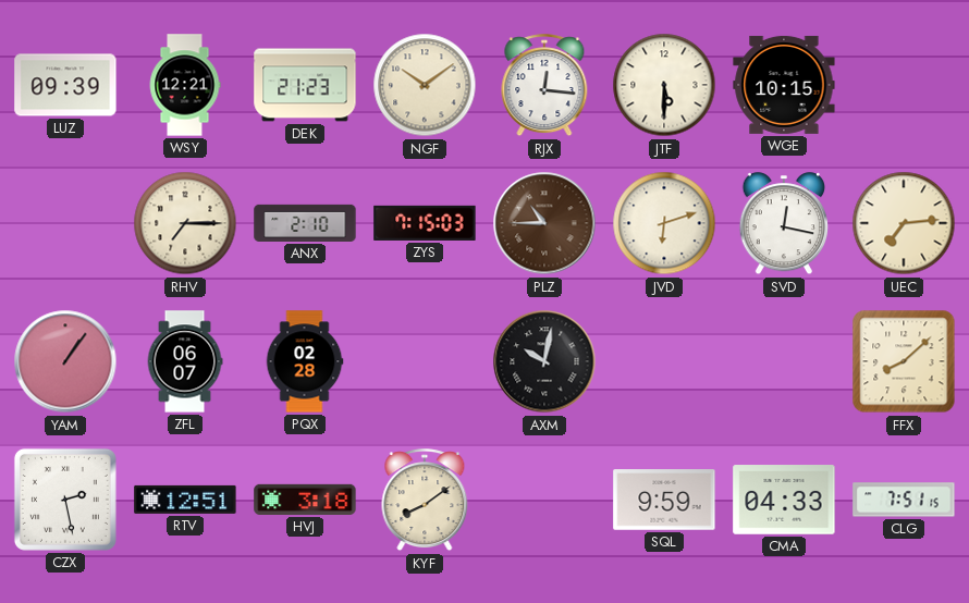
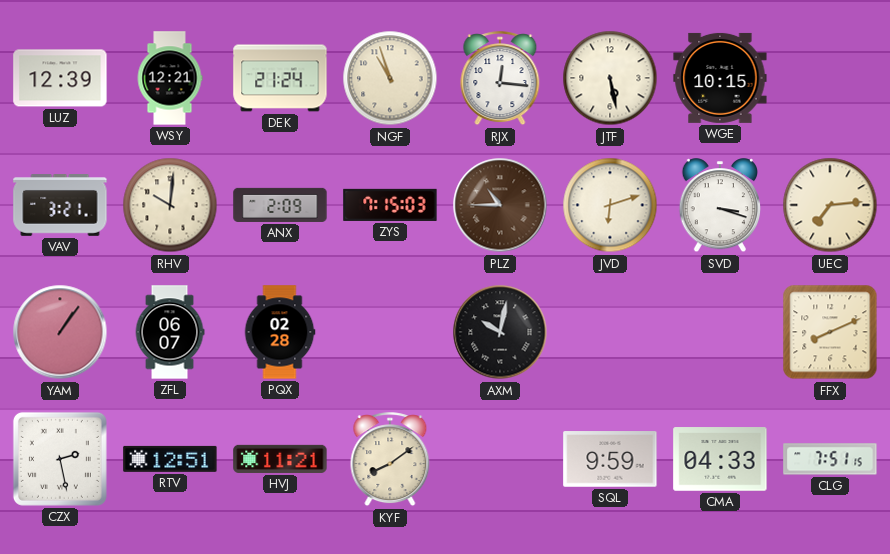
LUZ: 09:39 -> 12:39
DEK: 21:23 -> 21:24
NGF: 10:09 -> 10:57
JTF: 5:30 -> 5:28
VAV: none -> 3:21
RHV: 7:15 -> 10:01
ANX: 2:10 -> 2:09
SVD: 12:17 -> 3:18
FFX: 8:08 -> 8:11
HVJ: 3:18 -> 11:21
